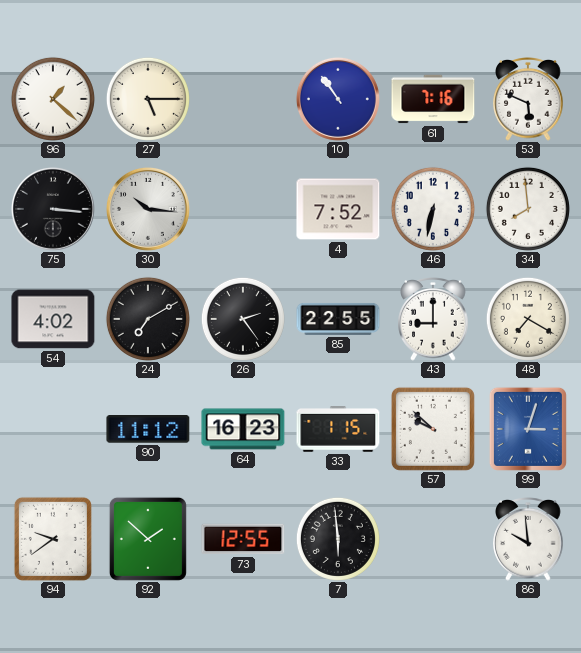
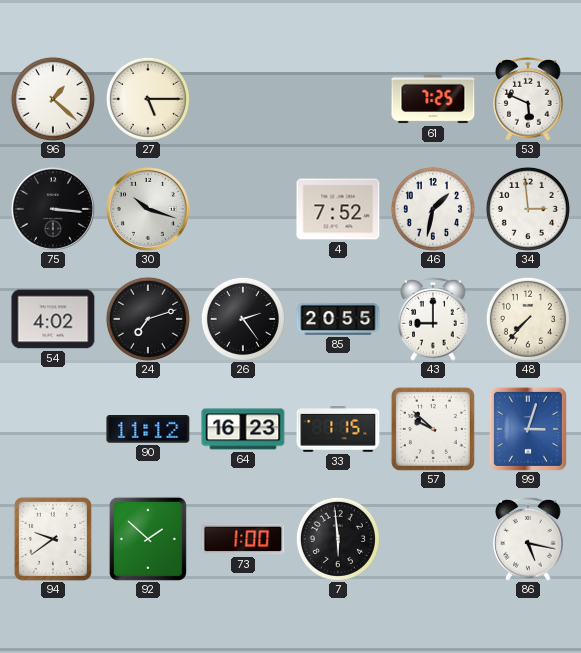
10: 10:54 -> none
61: 7:16 -> 7:25
30: 10:16 -> 10:18
46: 6:32 -> 1:32
34: 7:59 -> 2:59
24: 7:10 -> 7:12
85: 22:55 -> 20:55
48: 7:20 -> 7:37
73: 12:55 -> 1:00
86: 9:59 -> 5:17
